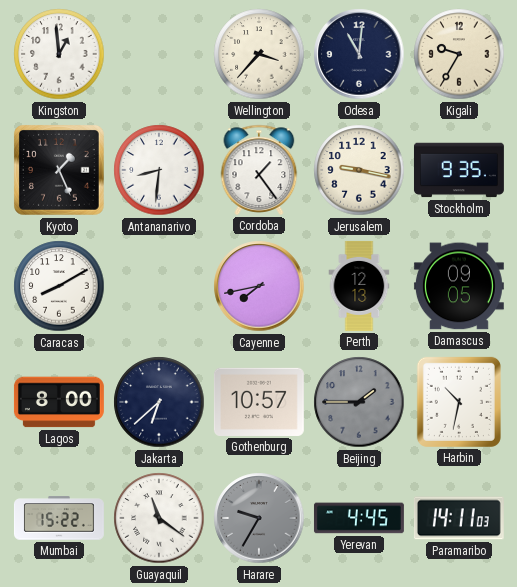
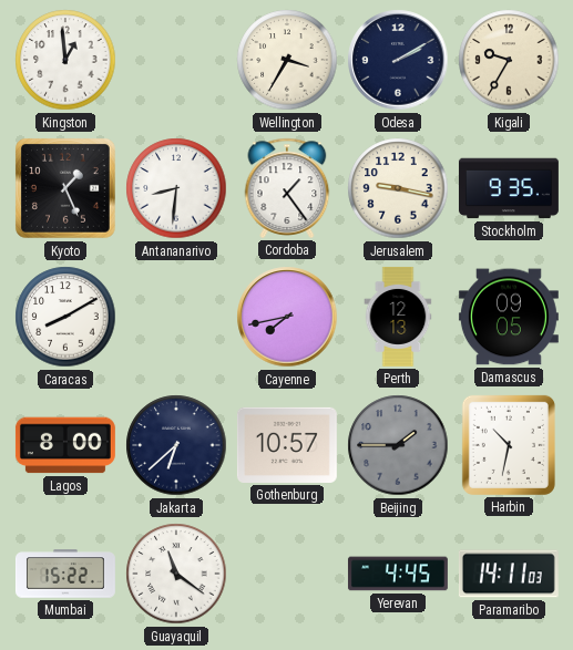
Wellington: 3:37 -> 3:35
Odesa: 11:01 -> 2:10
Harare: 9:35 -> none
